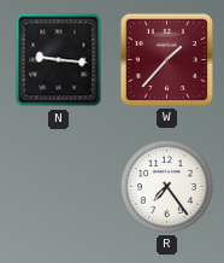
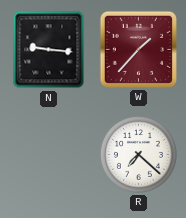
R: 7:24 -> 7:22
